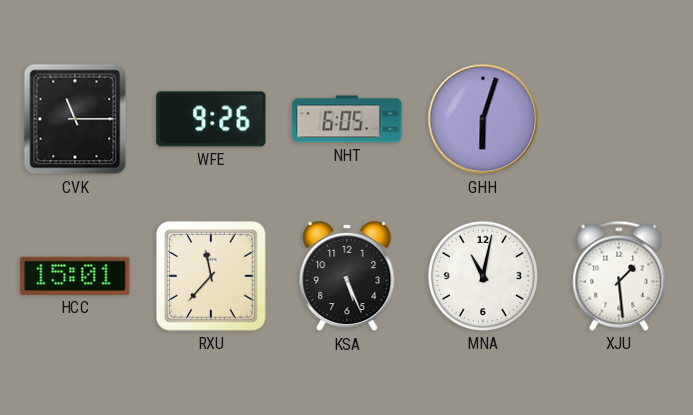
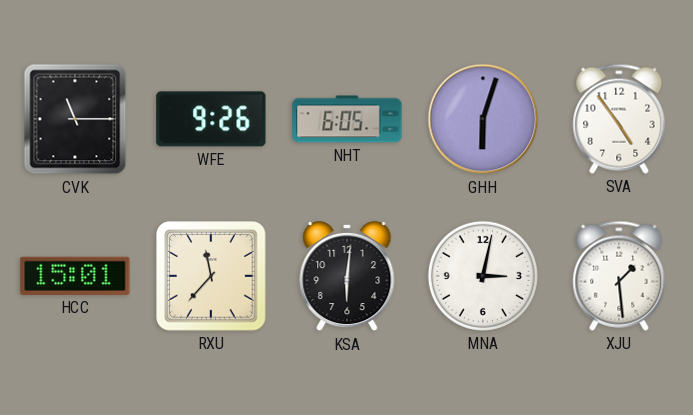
SVA: none -> 4:54
KSA: 5:26 -> 6:01
MNA: 11:02 -> 3:02
